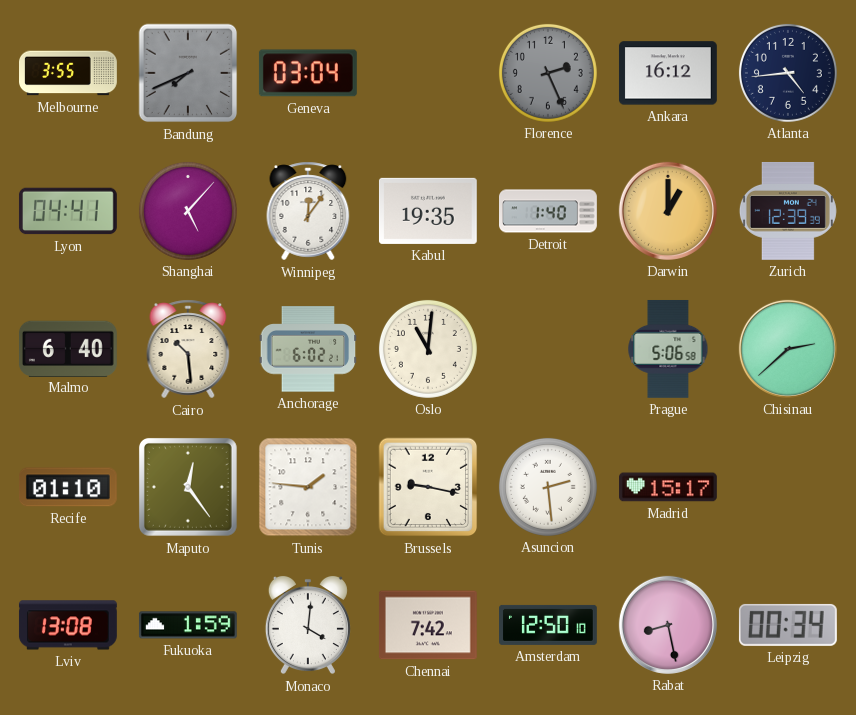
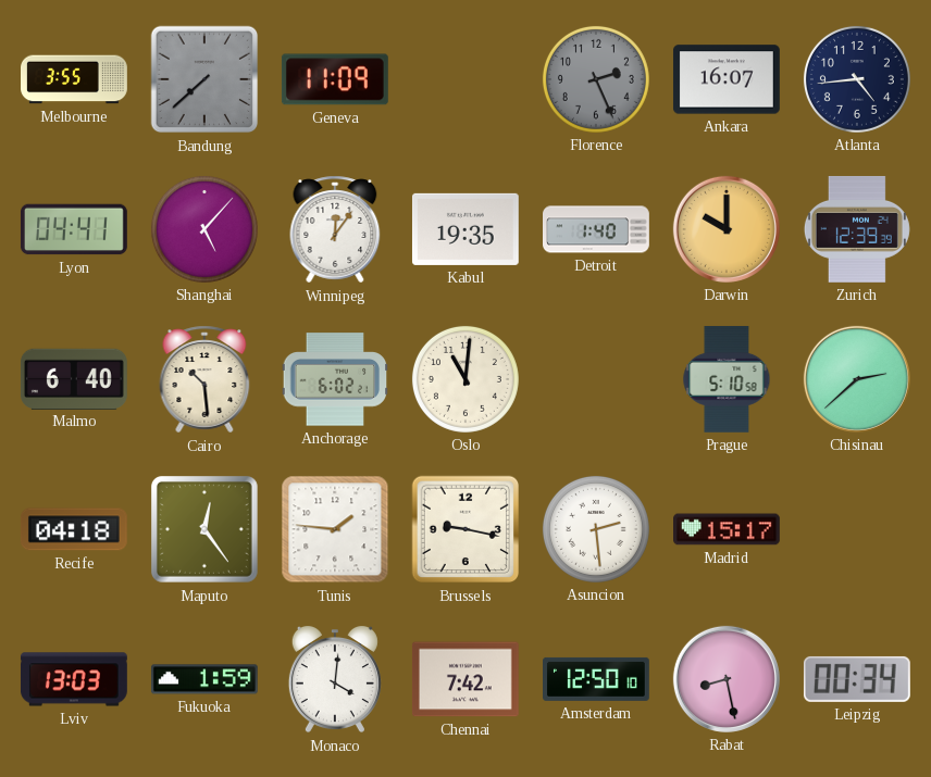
Bandung: 7:41 -> 7:38
Geneva: 03:04 -> 11:09
Ankara: 16:12 -> 16:07
Darwin: 1:00 -> 10:00
Prague: 5:06 -> 5:10
Recife: 01:10 -> 04:18
Lviv: 13:08 -> 13:03
